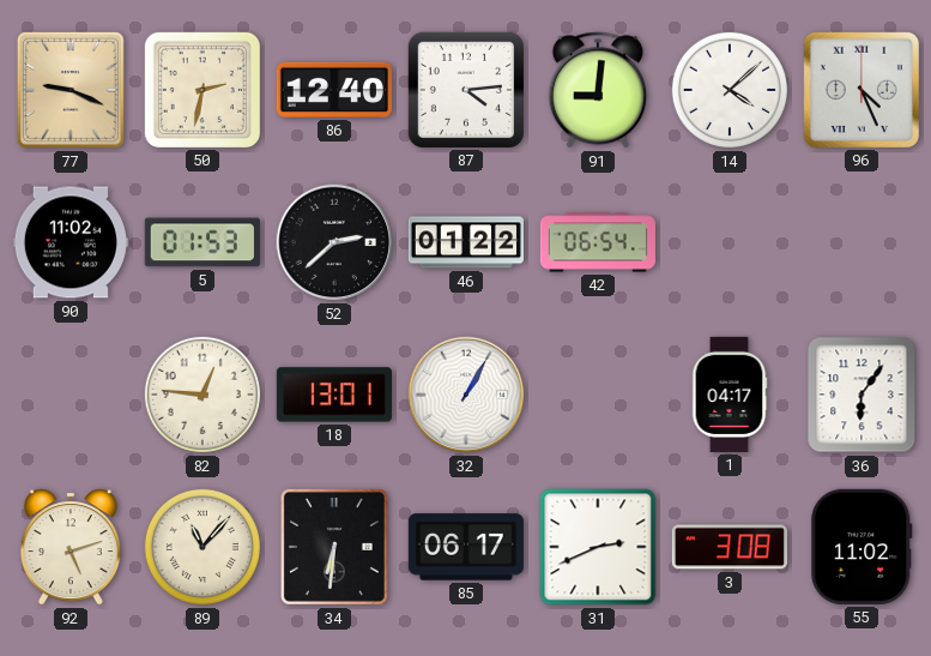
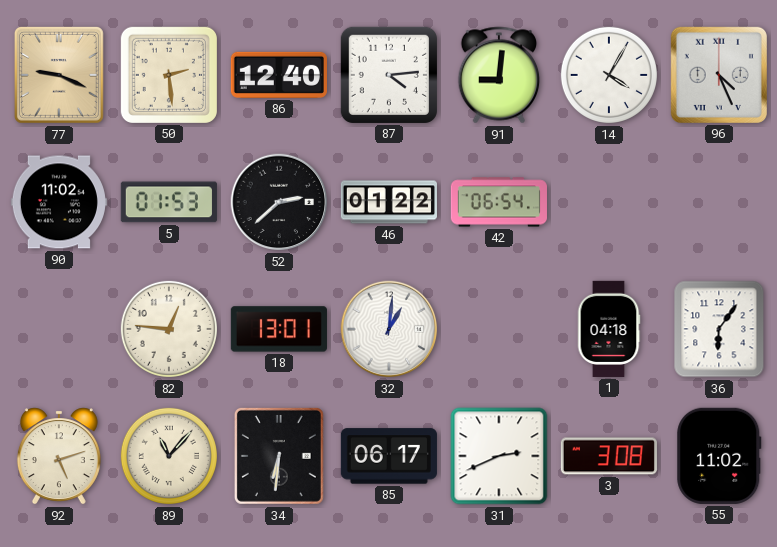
50: 2:32 -> 2:29
14: 4:08 -> 4:05
32: 1:05 -> 1:01
1: 04:17 -> 04:18
